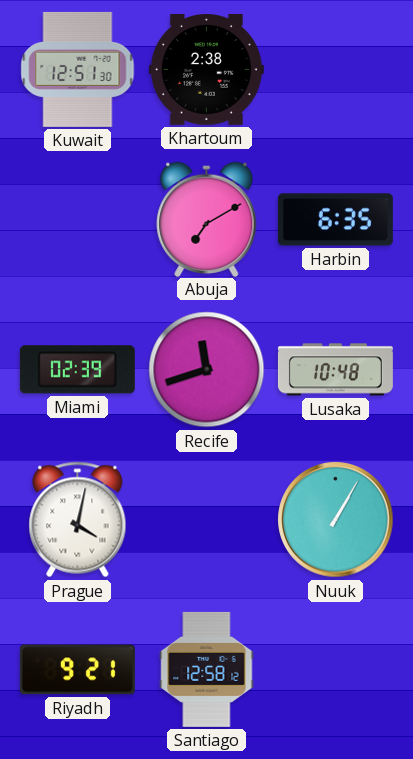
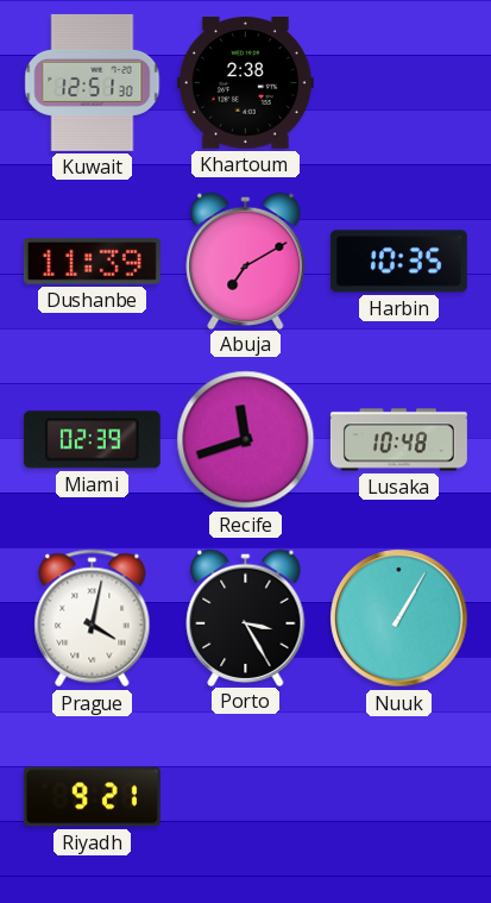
Dushanbe: none -> 11:39
Harbin: 6:35 -> 10:35
Porto: none -> 3:25
Santiago: 12:58 -> none
